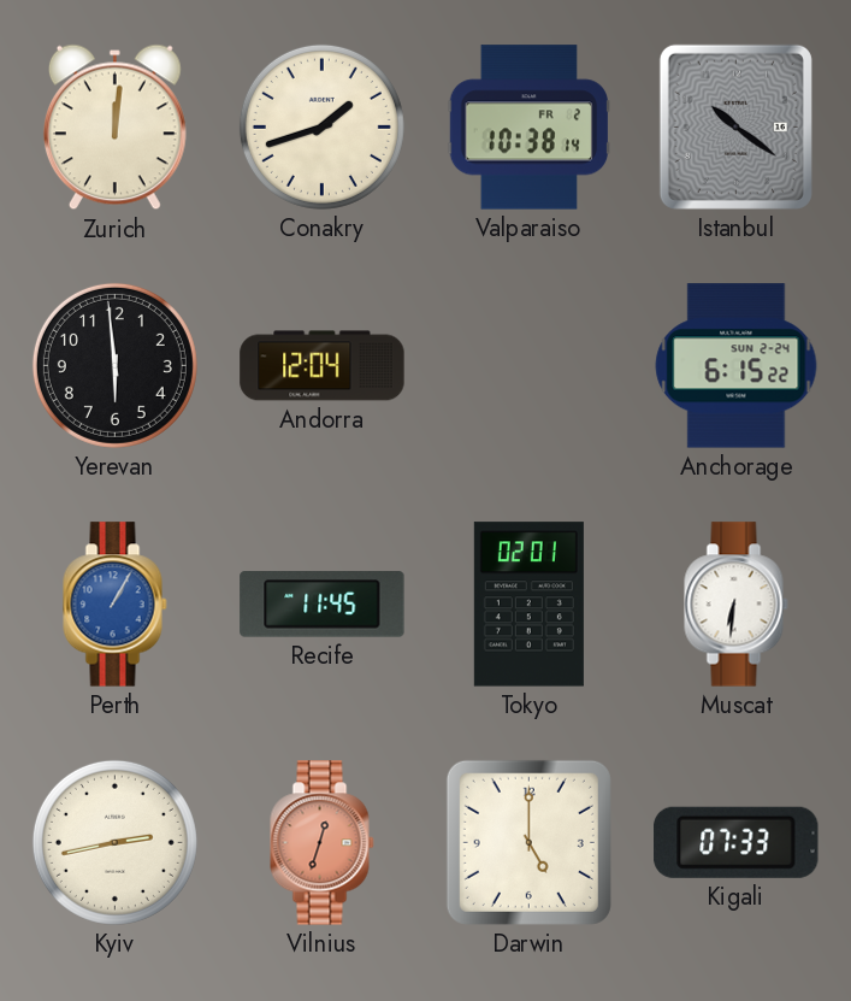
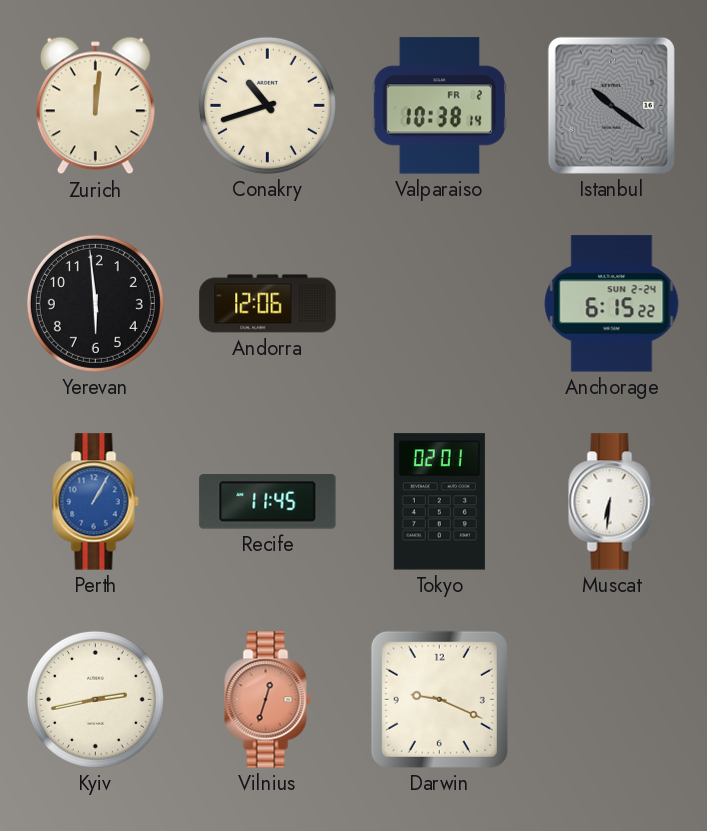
Conakry: 1:42 -> 10:42
Andorra: 12:04 -> 12:06
Darwin: 5:00 -> 9:19
Kigali: 07:33 -> none
